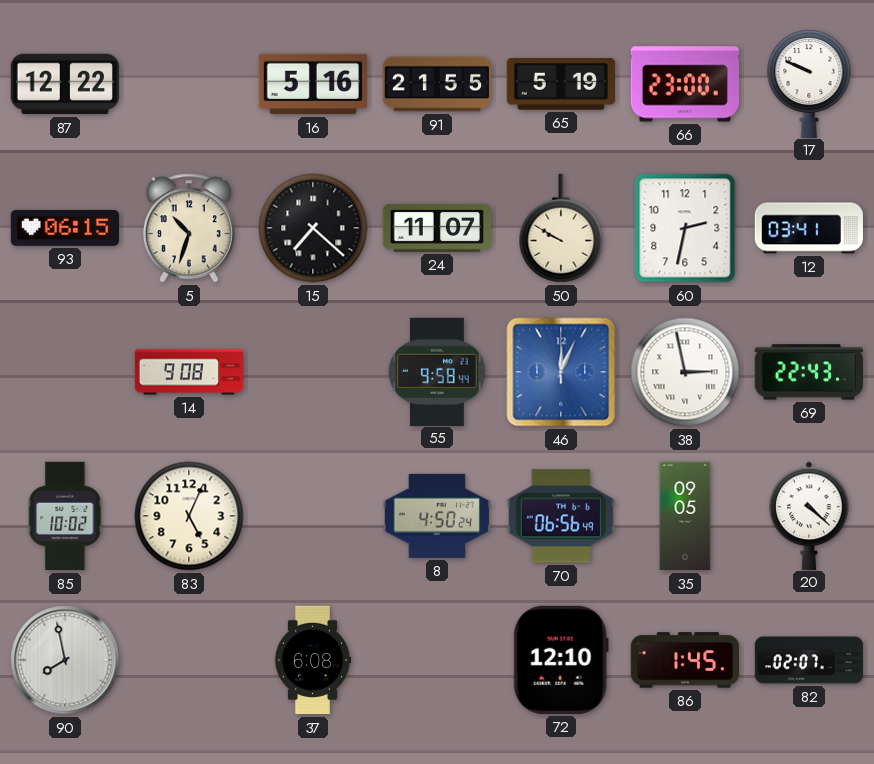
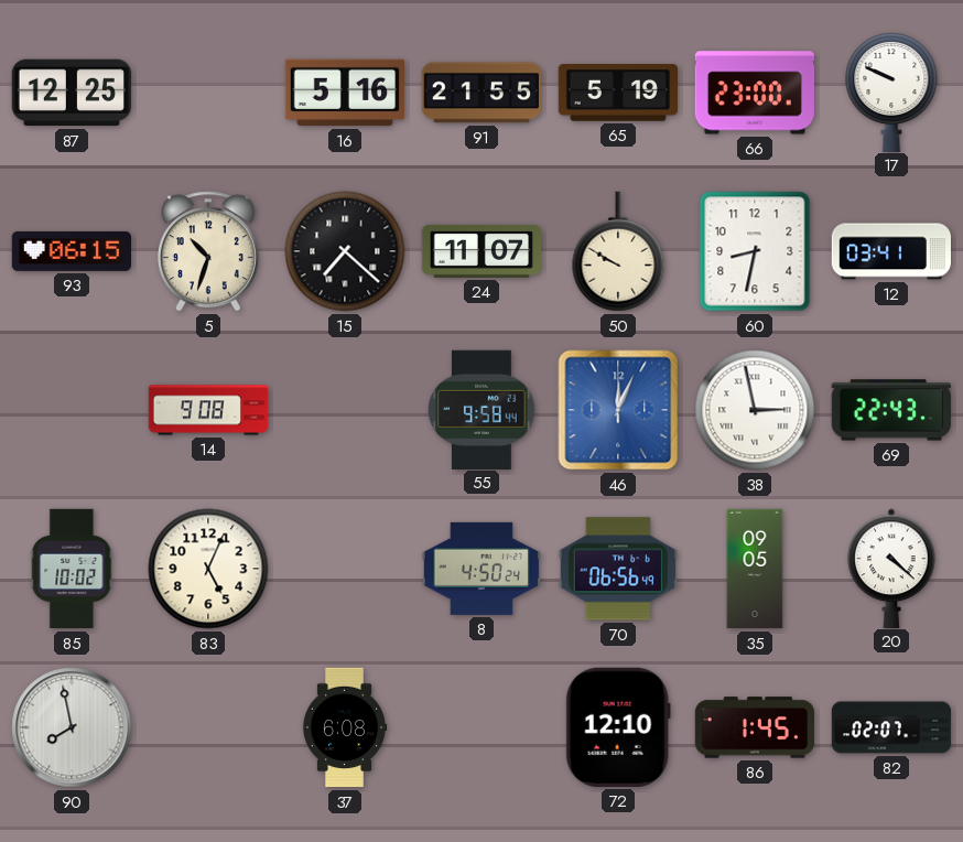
87: 12:22 -> 12:25
60: 2:32 -> 8:32
